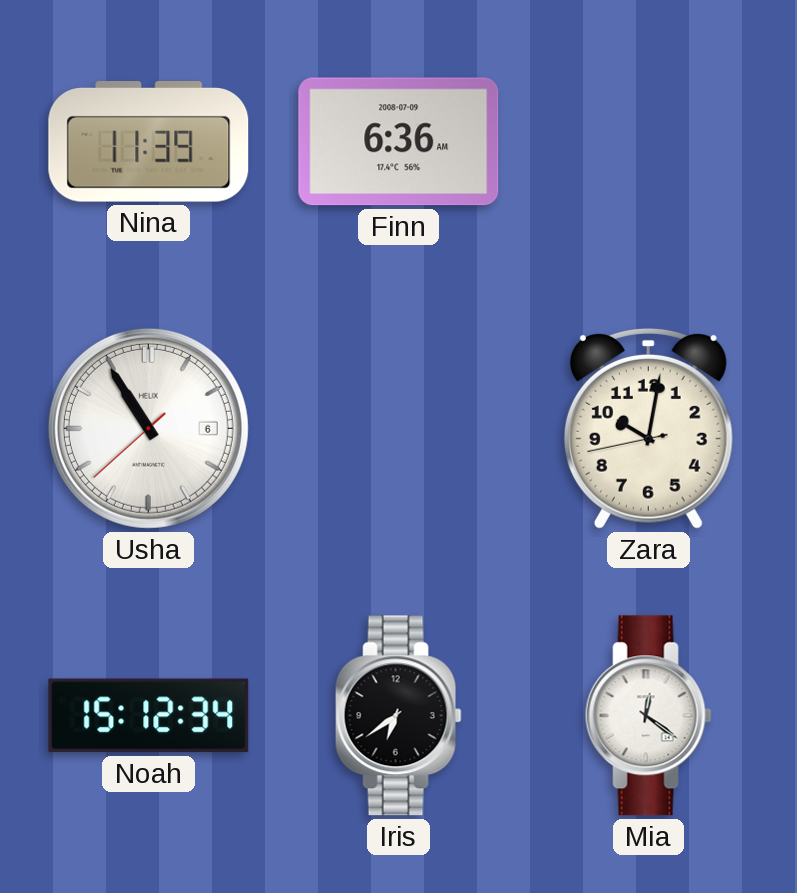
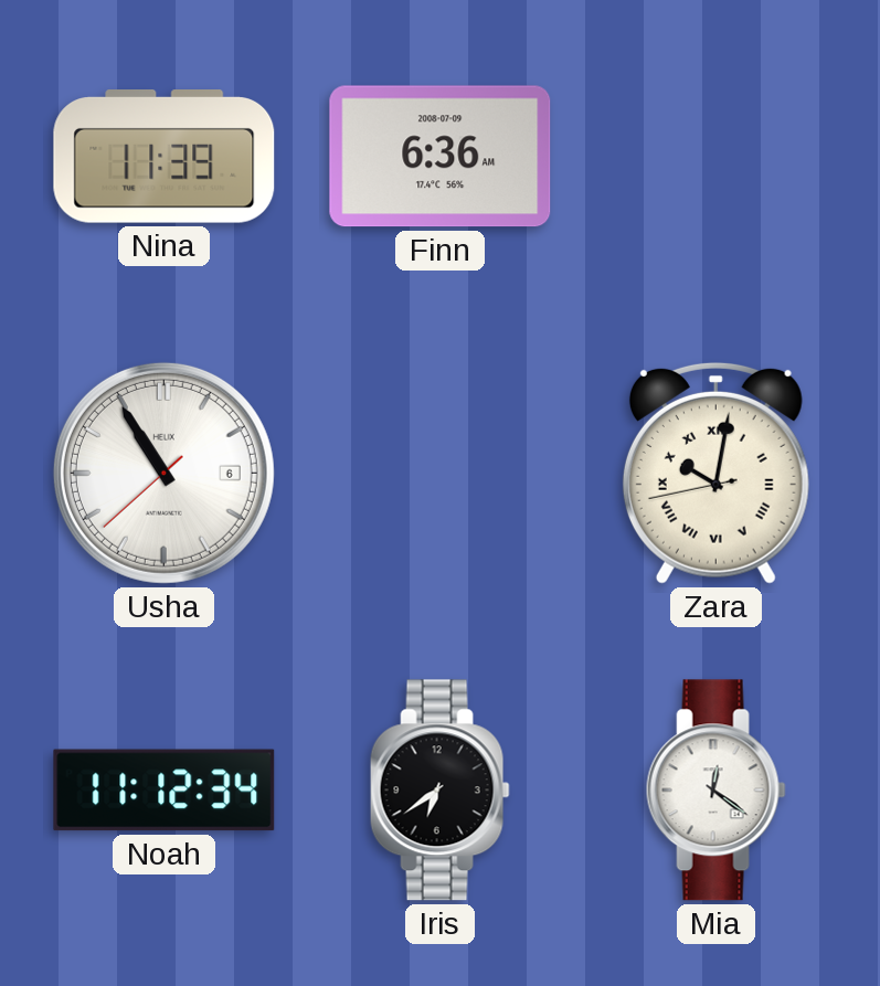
Zara numerals: Arabic -> Roman
Noah: 15:12 -> 11:12
